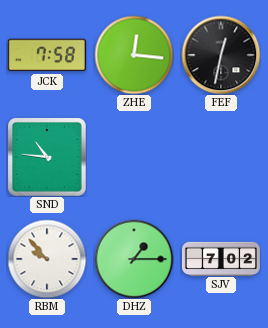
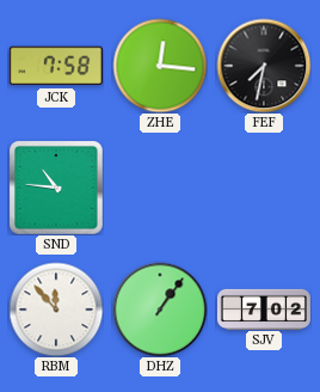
FEF: 12:32 -> 7:32
RBM: 9:53 -> 11:53
DHZ: 1:15 -> 1:06
